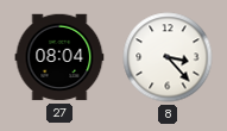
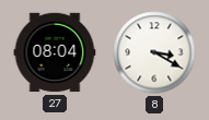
8: 3:23 -> 3:20
